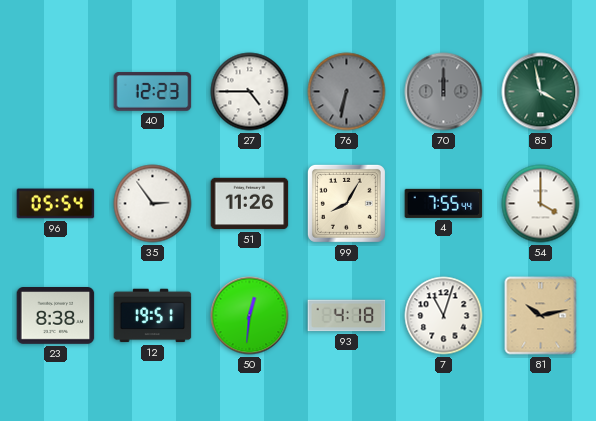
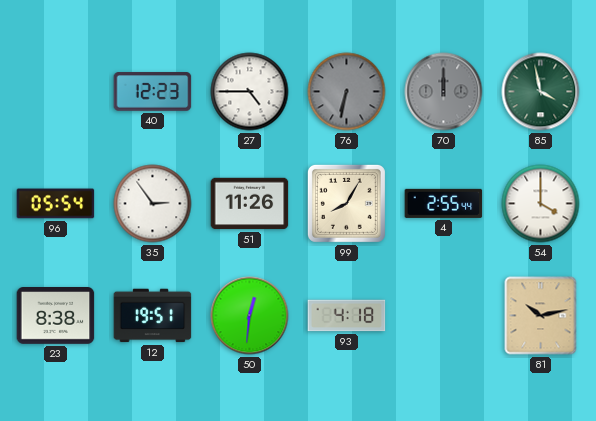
4: 7:55 -> 2:55
7: 11:03 -> none
